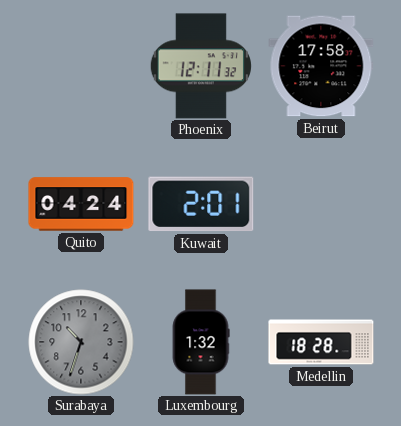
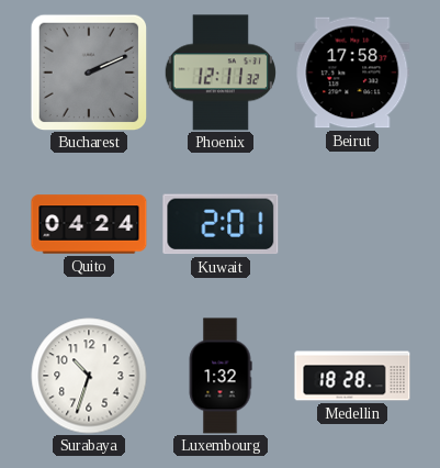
Bucharest: none -> 2:11
Surabaya dial: grey -> white
